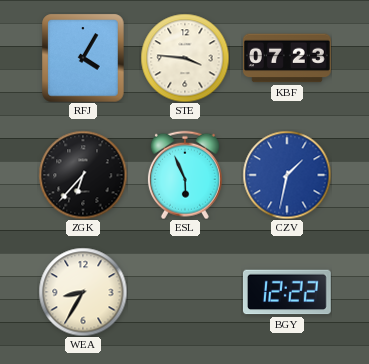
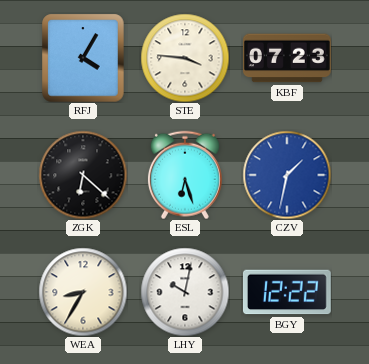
ZGK: 6:37 -> 6:22
ESL: 5:56 -> 6:27
LHY: none -> 10:02
